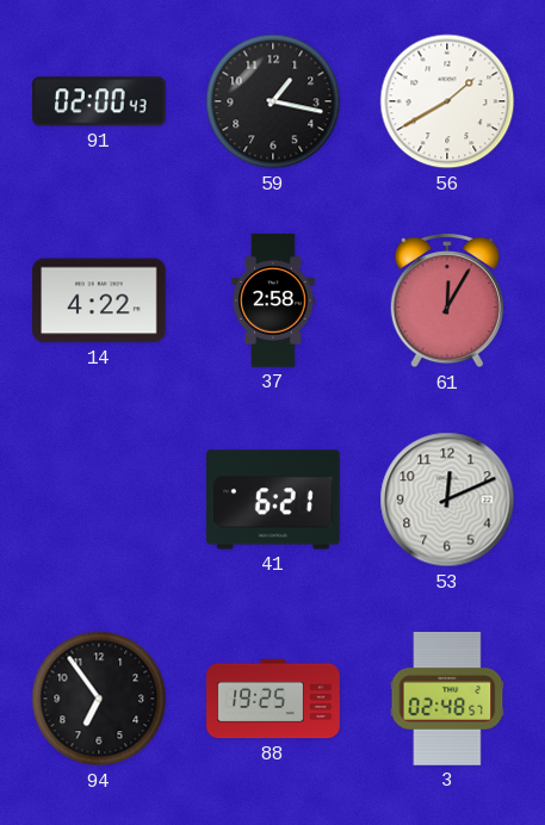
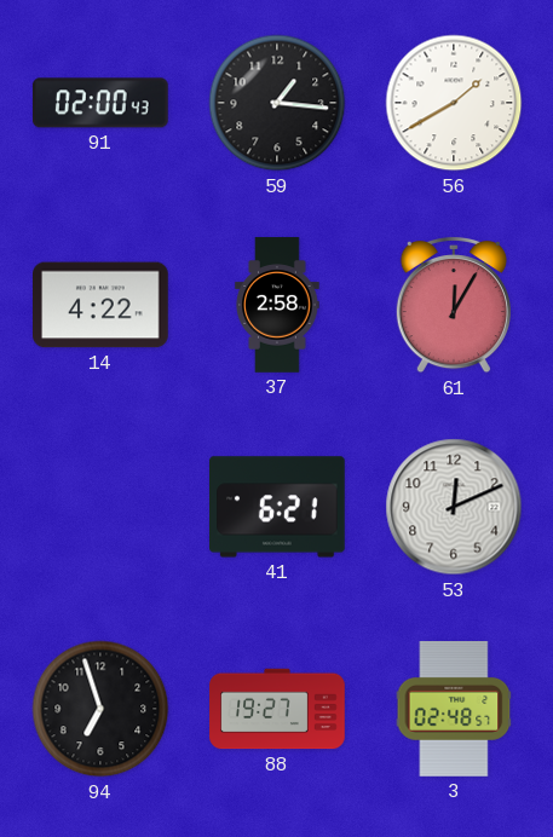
59: 1:17 -> 1:16
94: 6:54 -> 6:57
88: 19:25 -> 19:27
